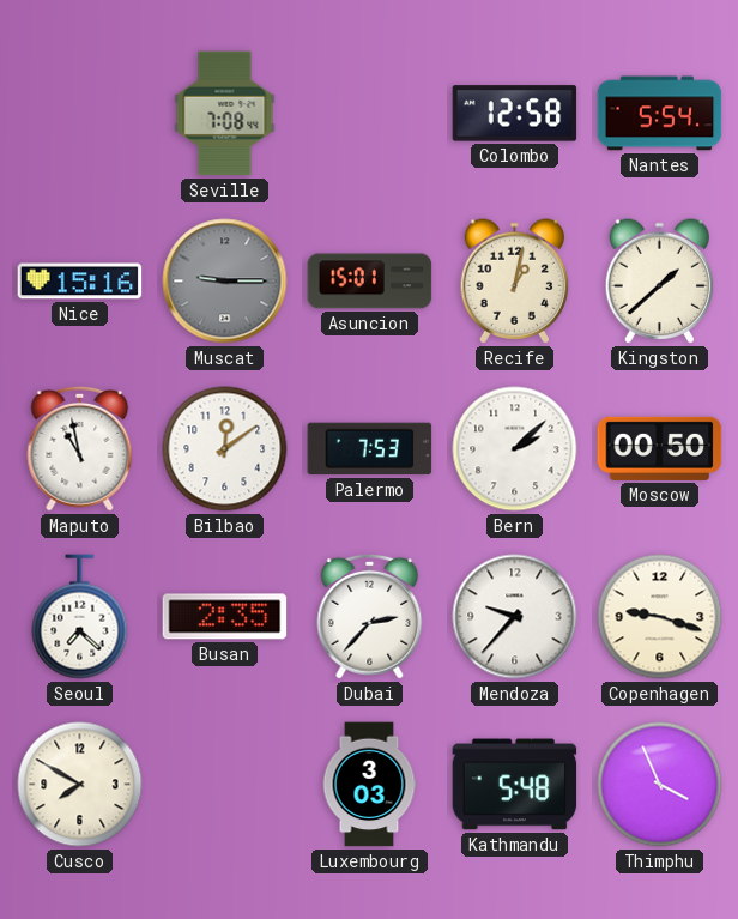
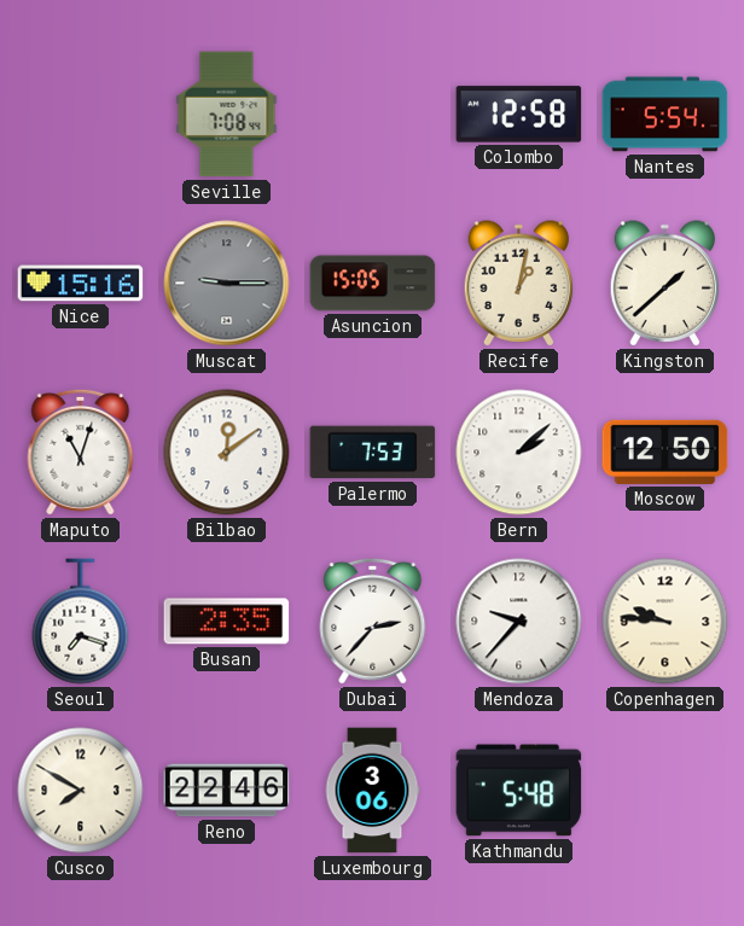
Asuncion: 15:01 -> 15:05
Maputo: 10:58 -> 11:03
Moscow: 00:50 -> 12:50
Seoul: 7:22 -> 7:18
Copenhagen: 9:18 -> 9:46
Reno: none -> 22:46
Luxembourg: 3:03 -> 3:06
Thimphu: 3:56 -> none
